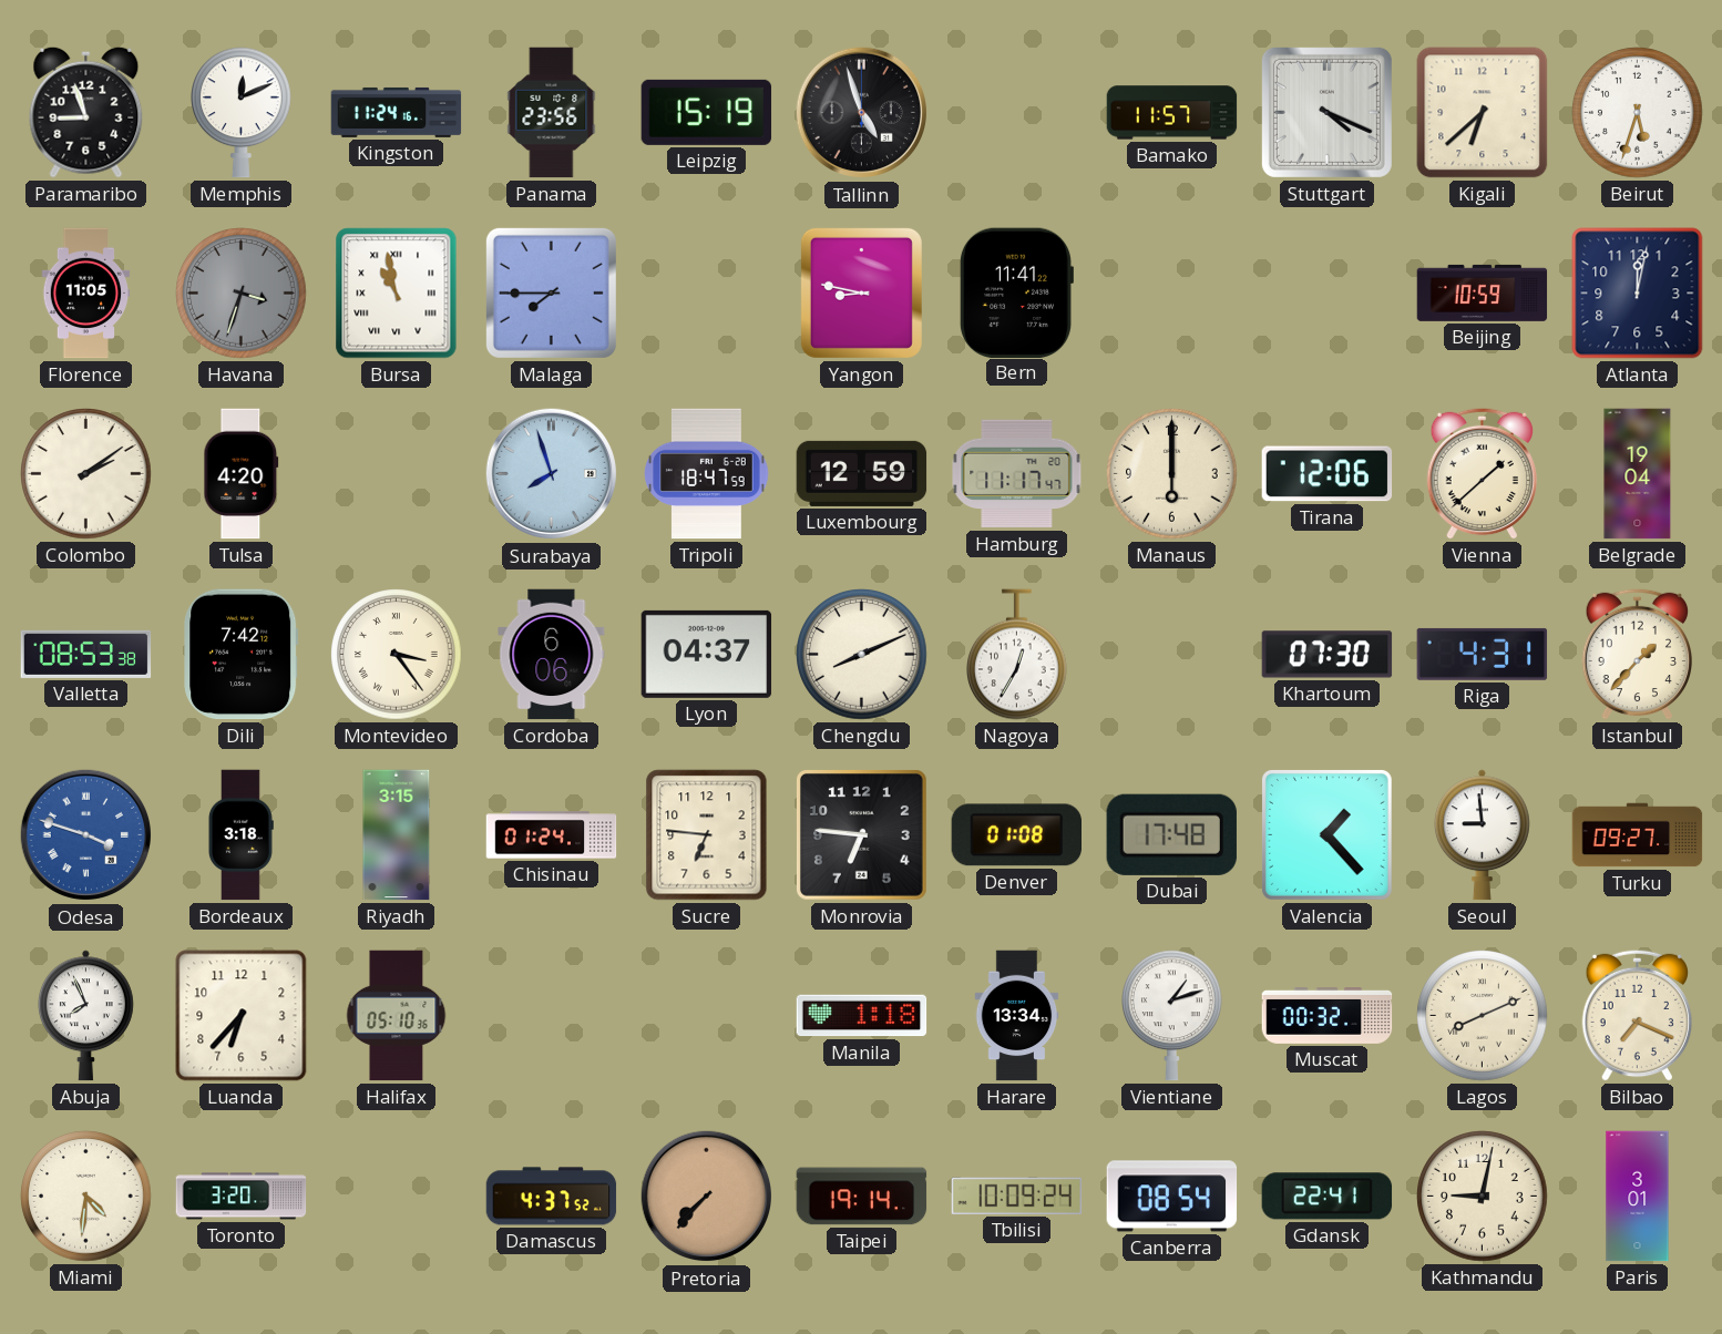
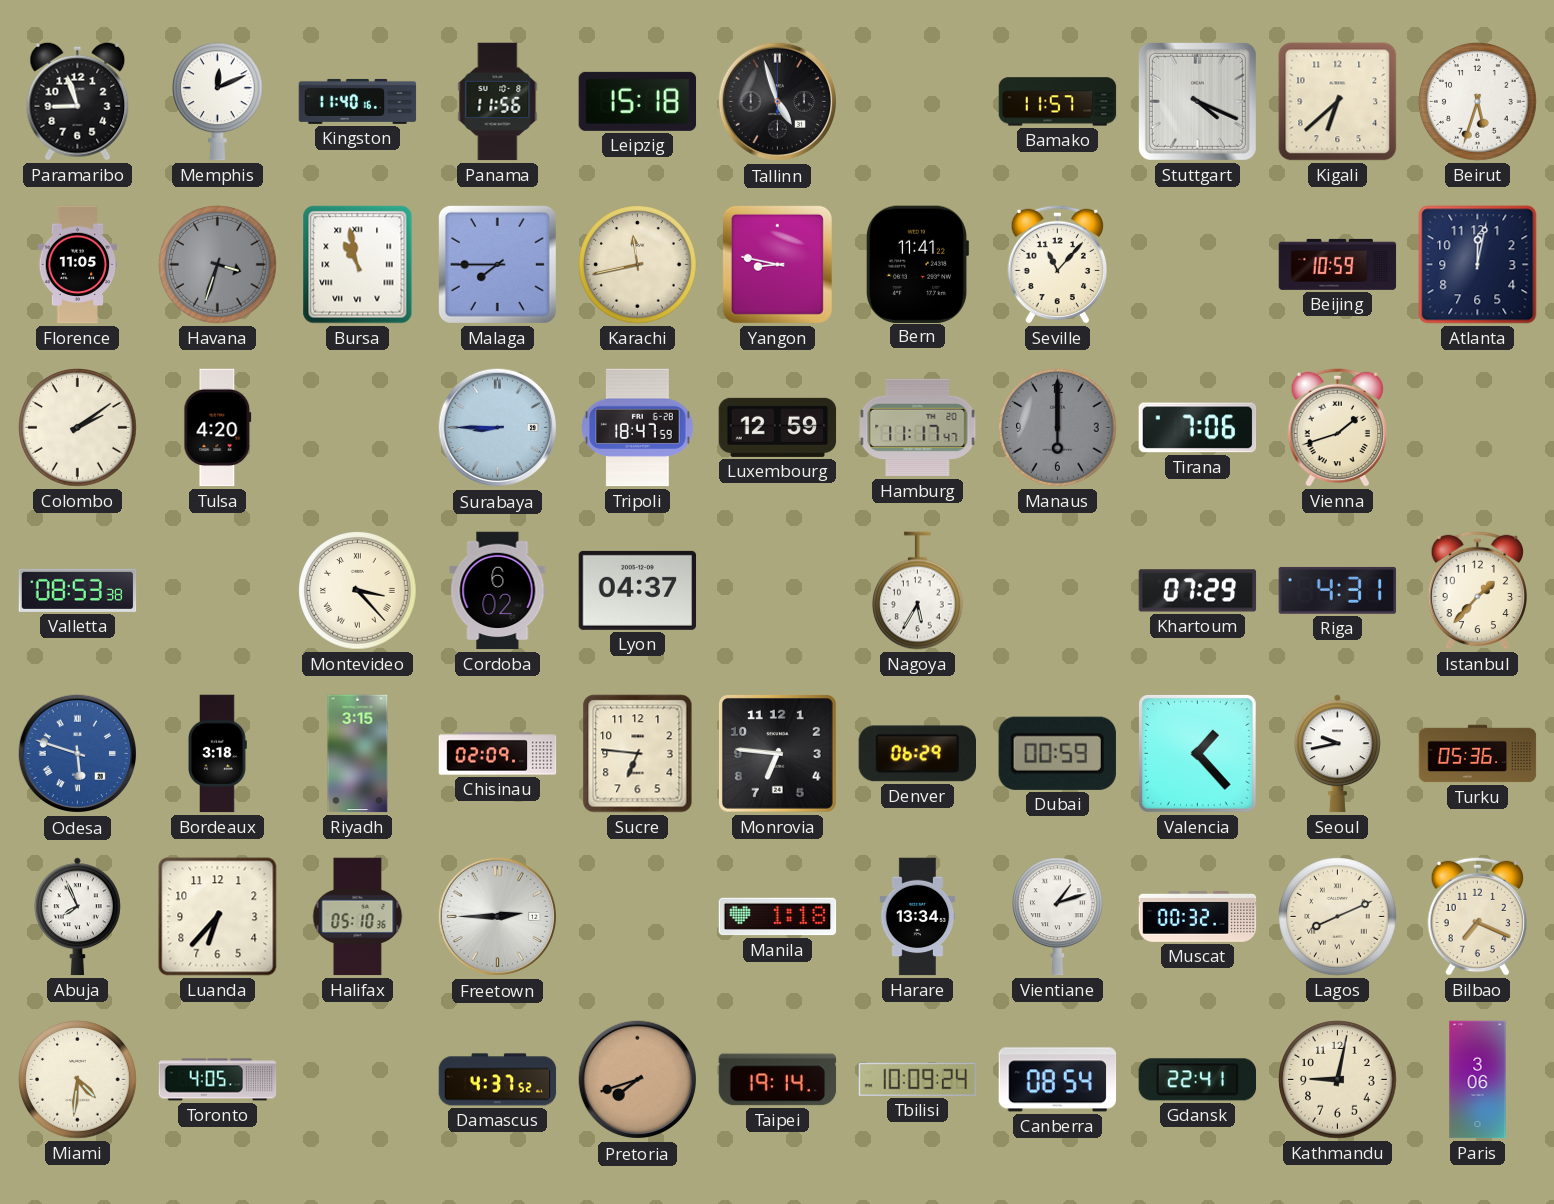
Kingston: 11:24 -> 11:40
Panama: 23:56 -> 11:56
Leipzig: 15:19 -> 15:18
Karachi: none -> 11:43
Seville: none -> 11:07
Surabaya: 7:57 -> 8:45
Manaus dial: cream -> grey
Tirana: 12:06 -> 7:06
Vienna: 1:38 -> 1:42
Belgrade: 19:04 -> none
Dili: 7:42 -> none
Montevideo: 3:24 -> 3:23
Cordoba: 6:06 -> 6:02
Chengdu: 8:11 -> none
Nagoya: 12:35 -> 5:35
Khartoum: 07:30 -> 07:29
Odesa: 3:48 -> 5:48
Chisinau: 01:24 -> 02:09
Denver: 01:08 -> 06:29
Dubai: 17:48 -> 00:59
Seoul: 8:59 -> 9:43
Turku: 09:27 -> 05:36
Freetown: none -> 2:45
Toronto: 3:20 -> 4:05
Pretoria: 7:37 -> 7:42
Paris: 3:01 -> 3:06
